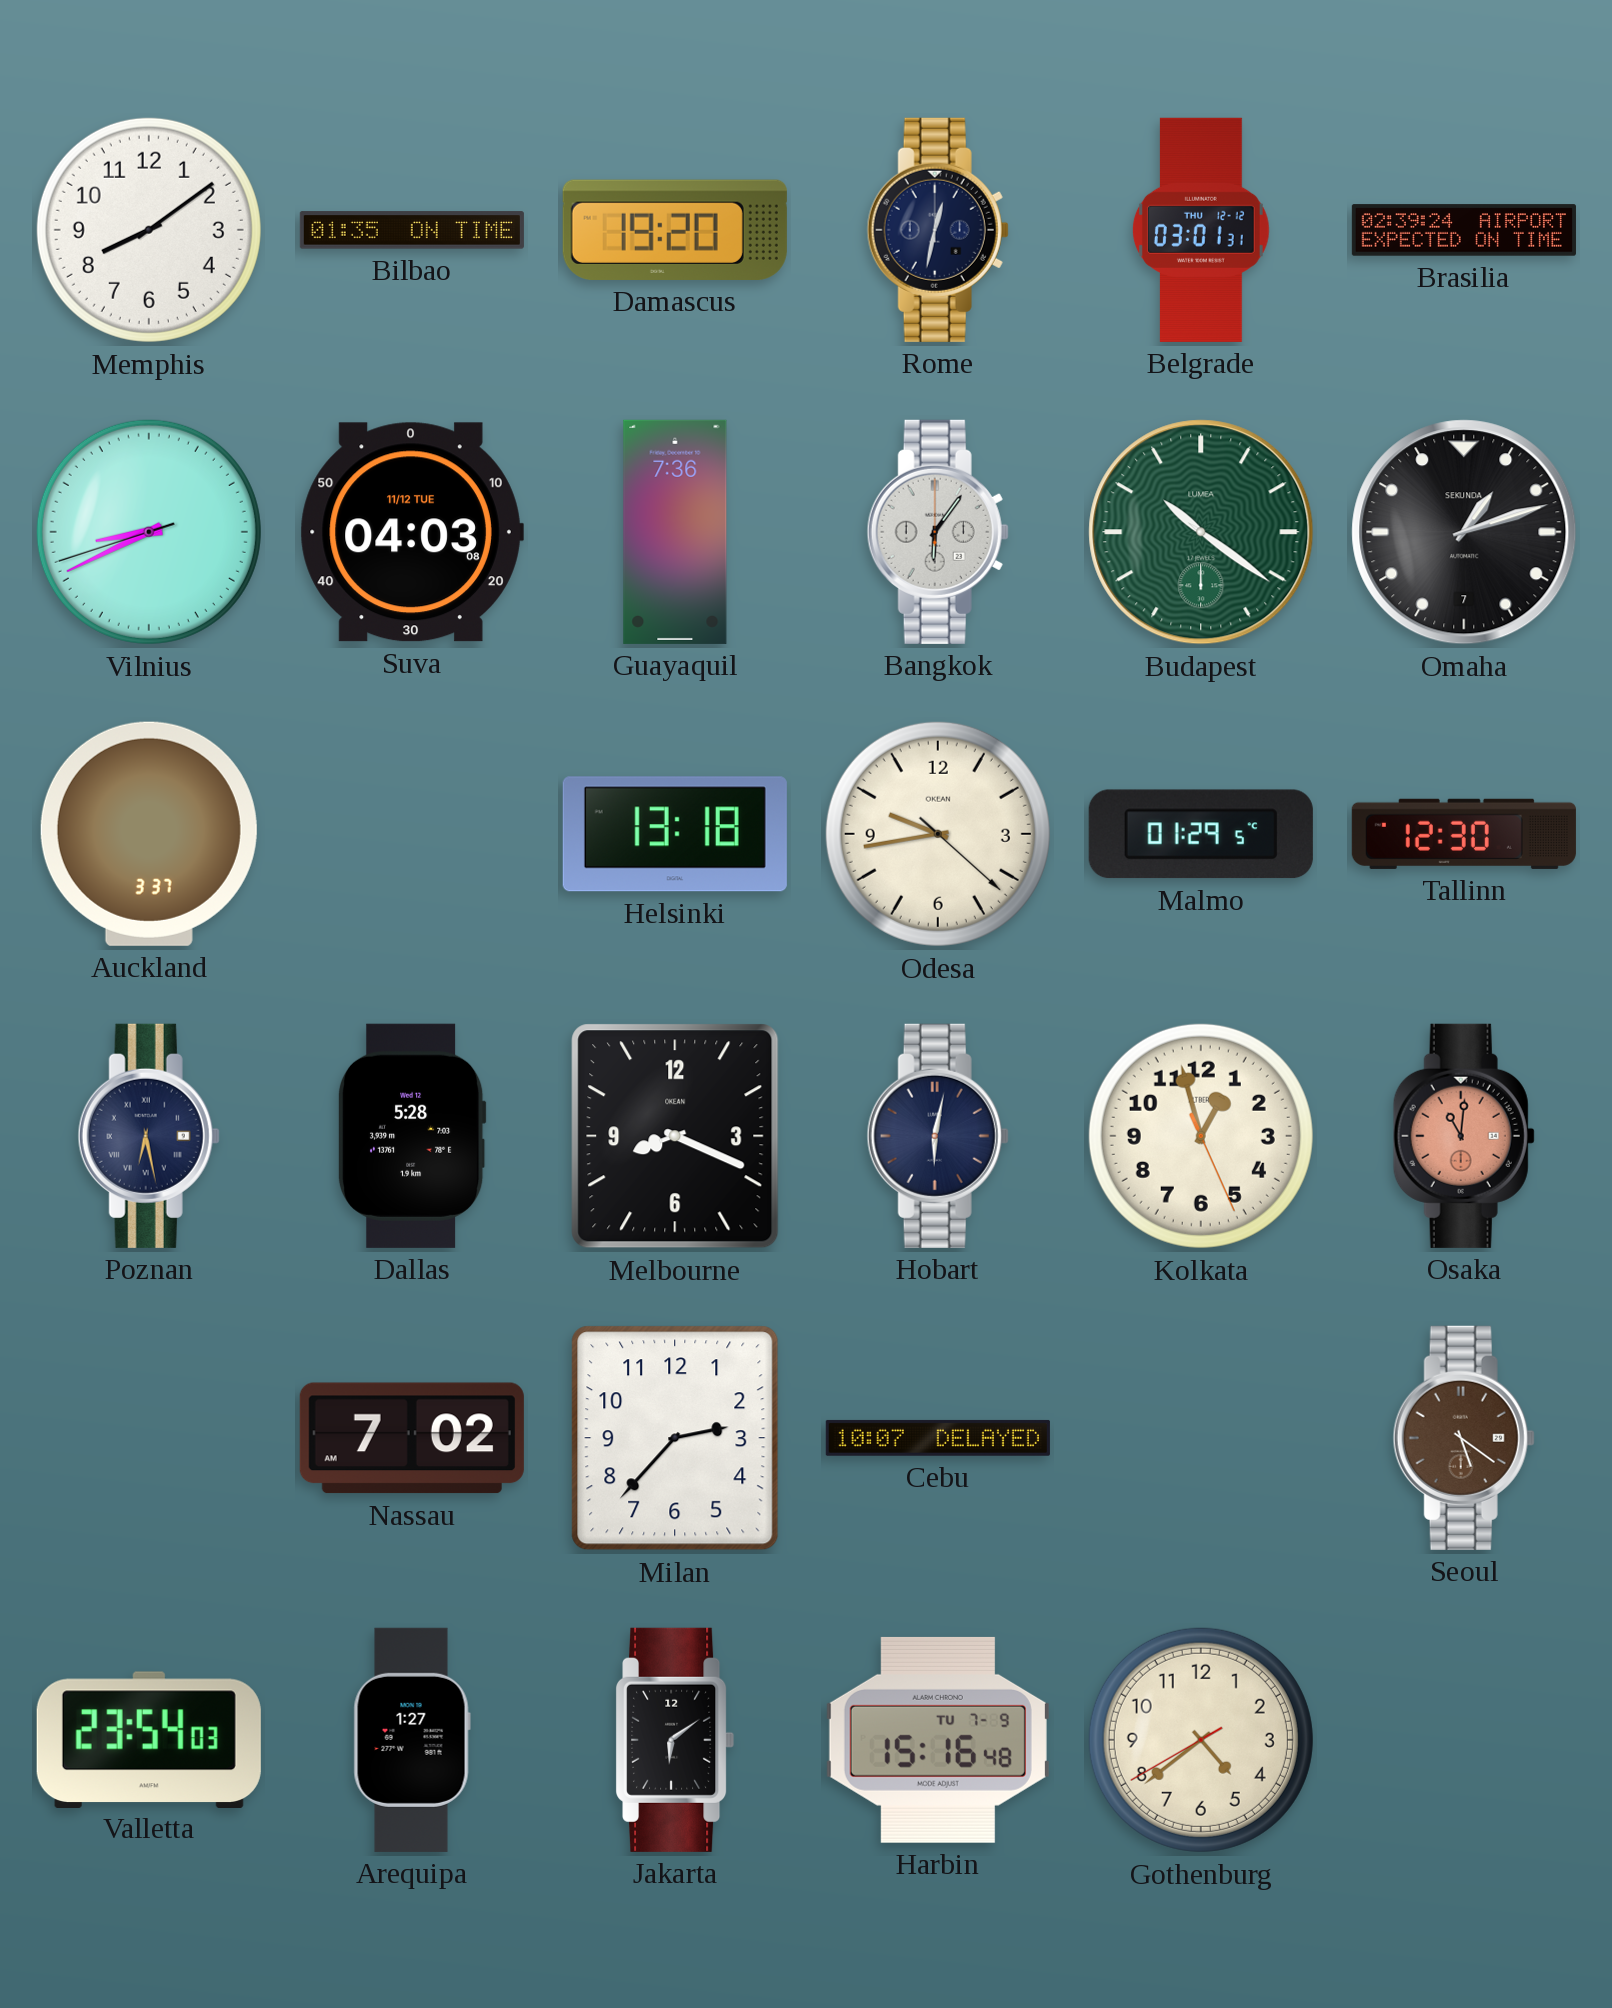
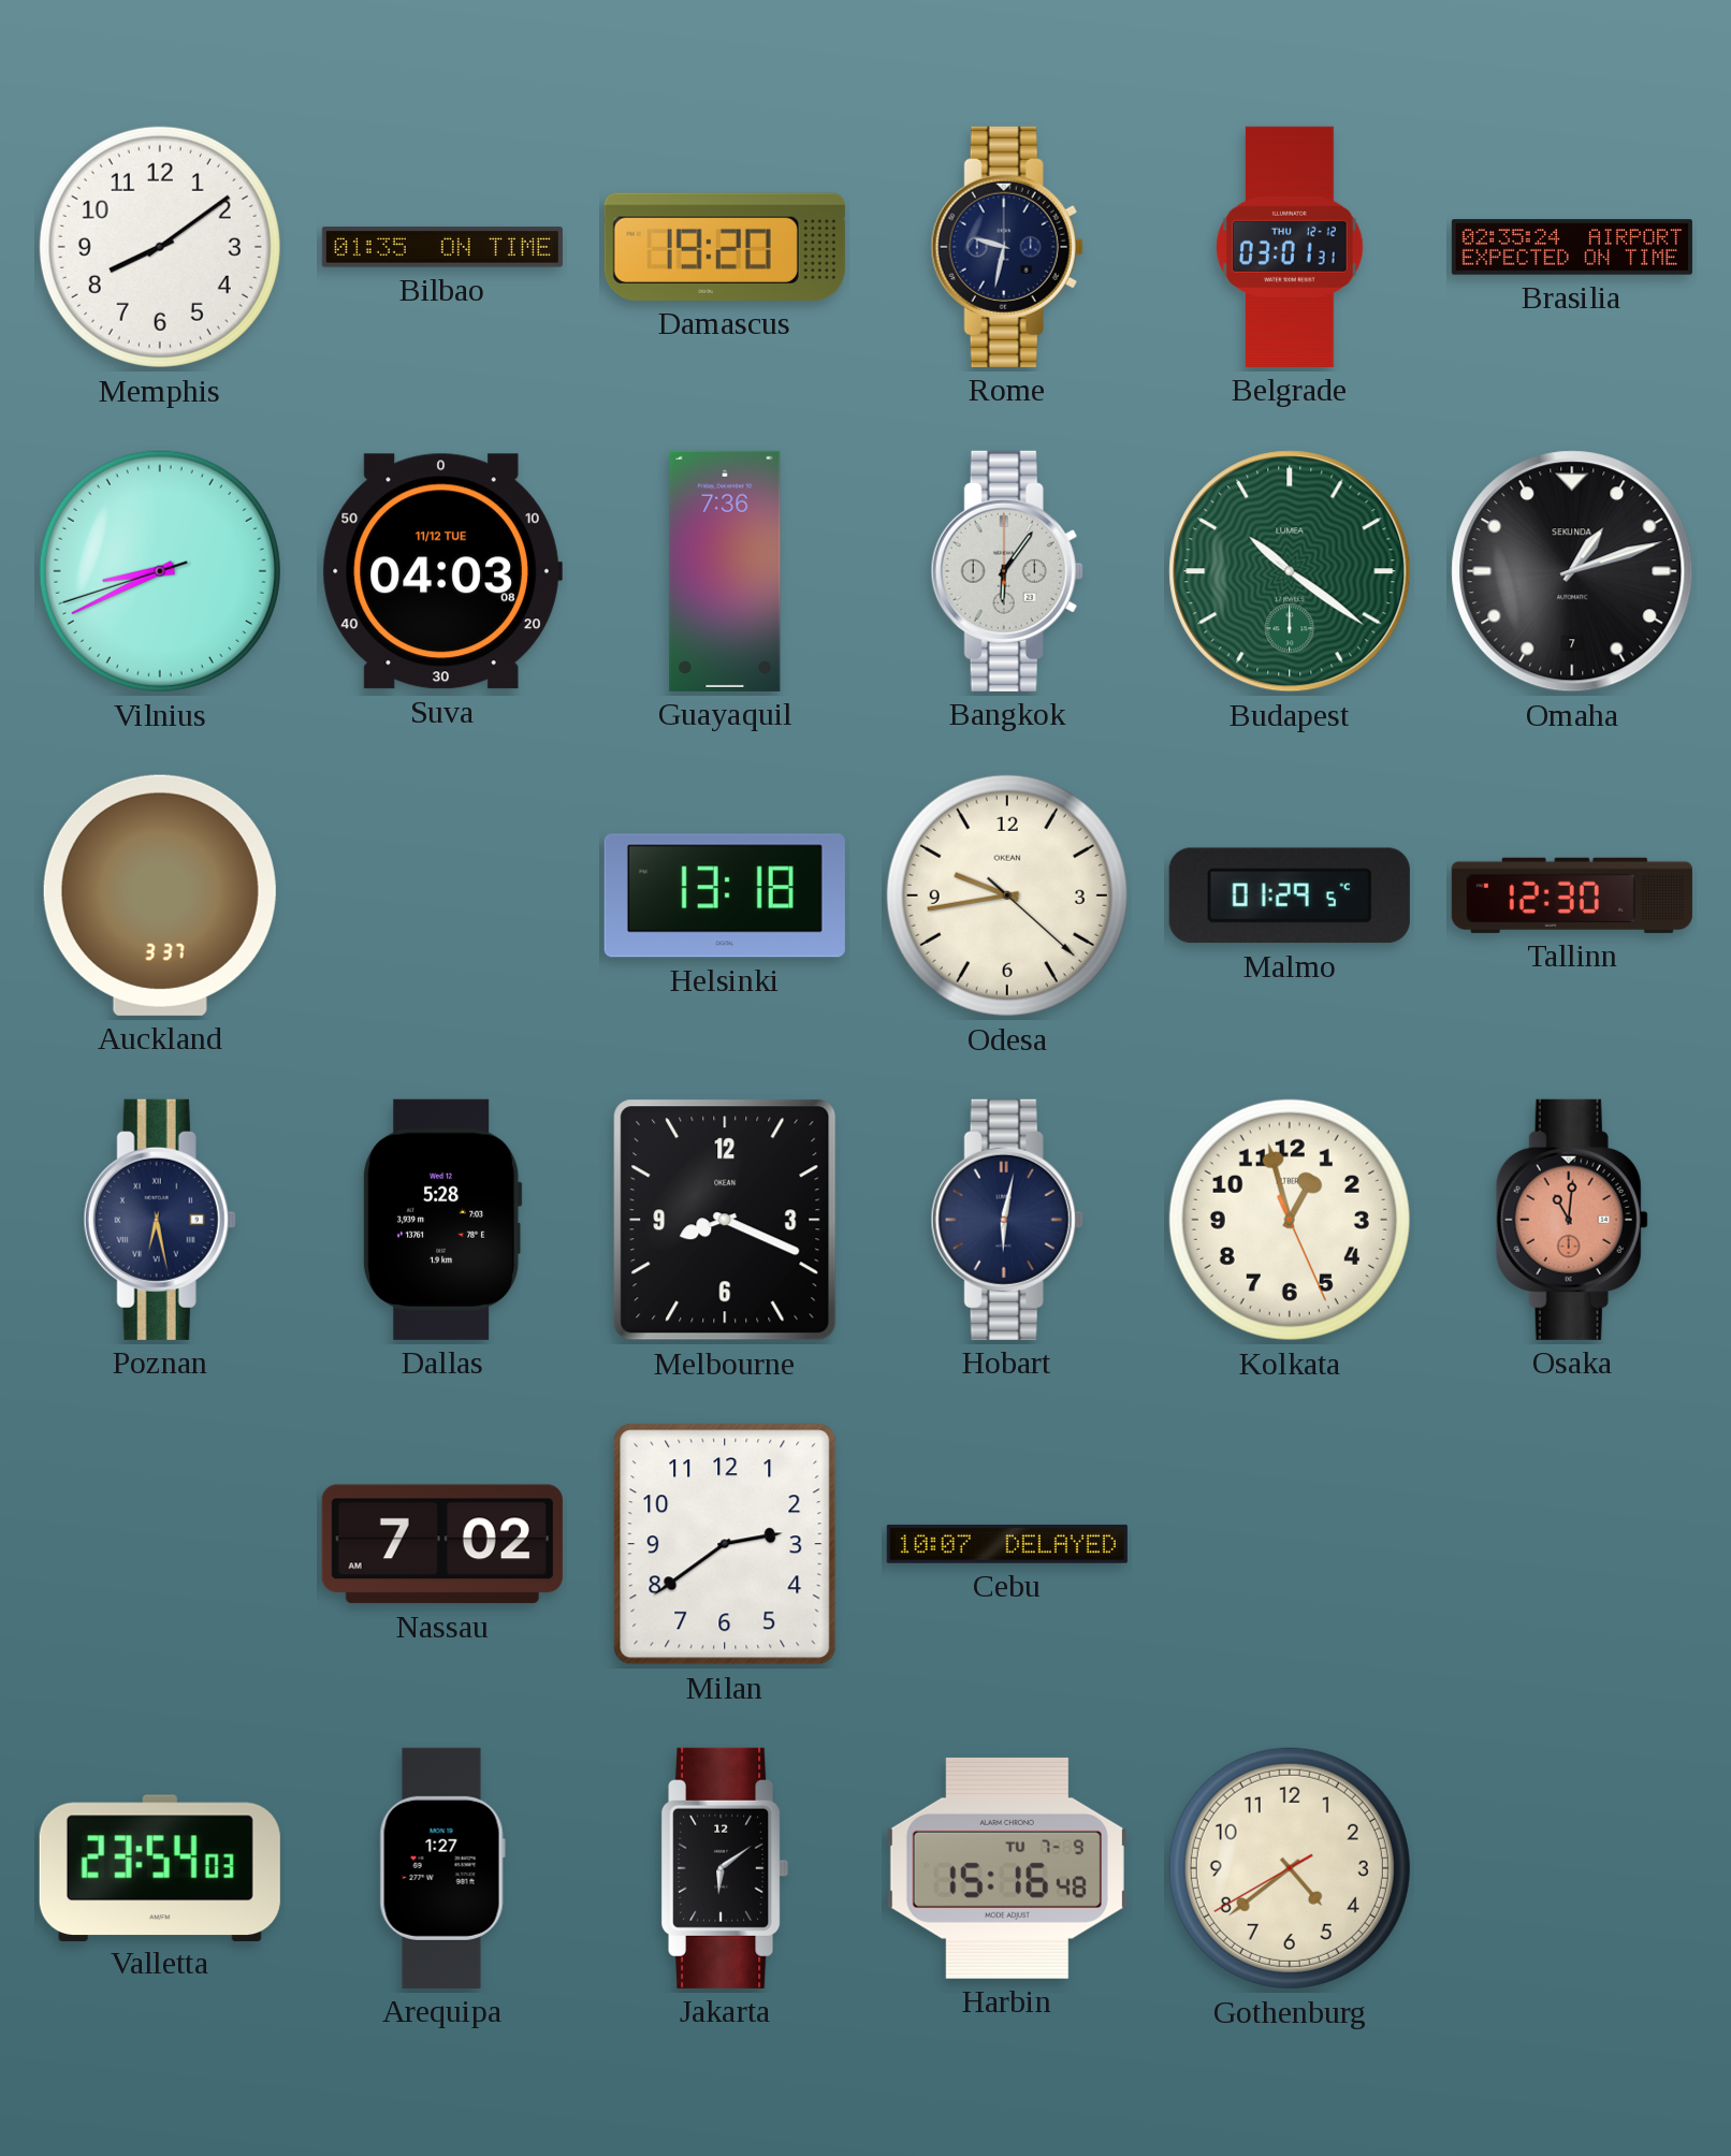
Rome: 12:32 -> 9:32
Brasilia: 02:39 -> 02:35
Milan: 2:37 -> 2:39
Seoul: 5:21 -> none
